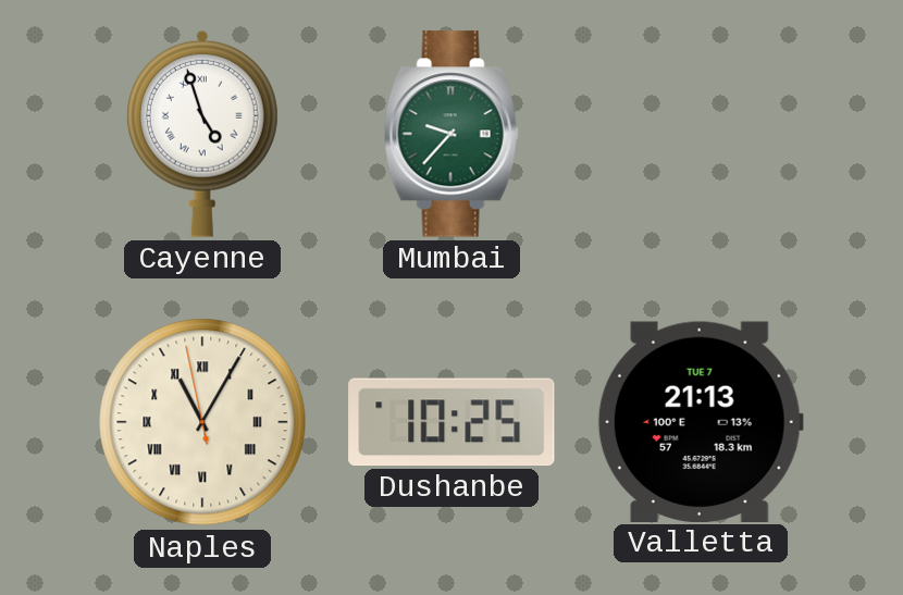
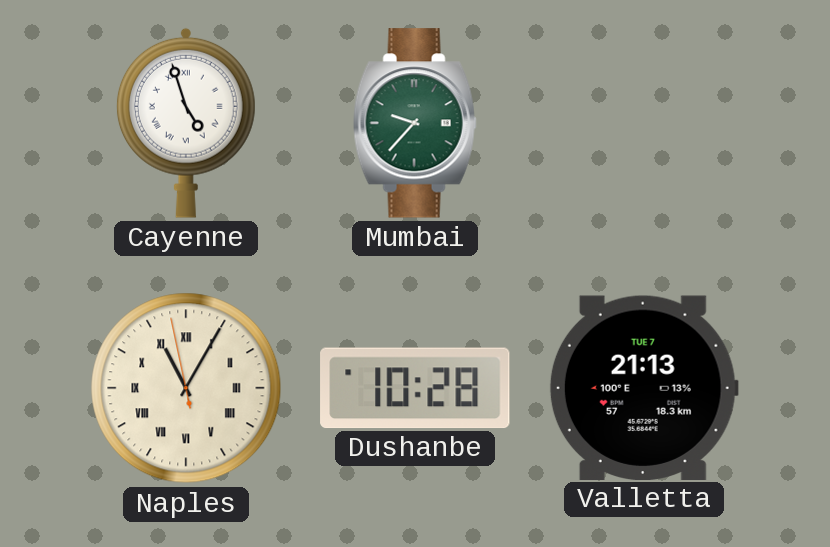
Dushanbe: 10:25 -> 10:28
